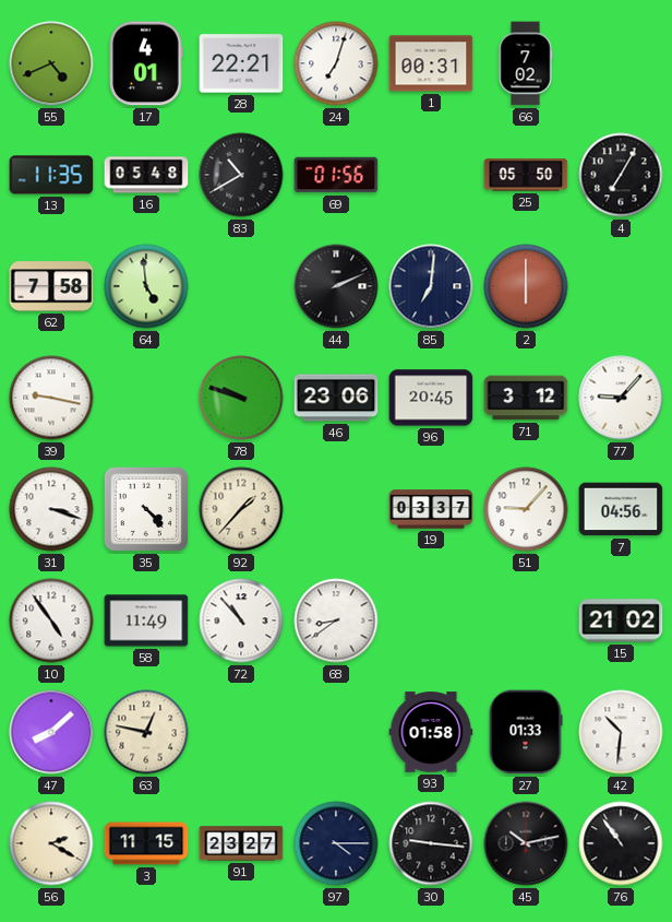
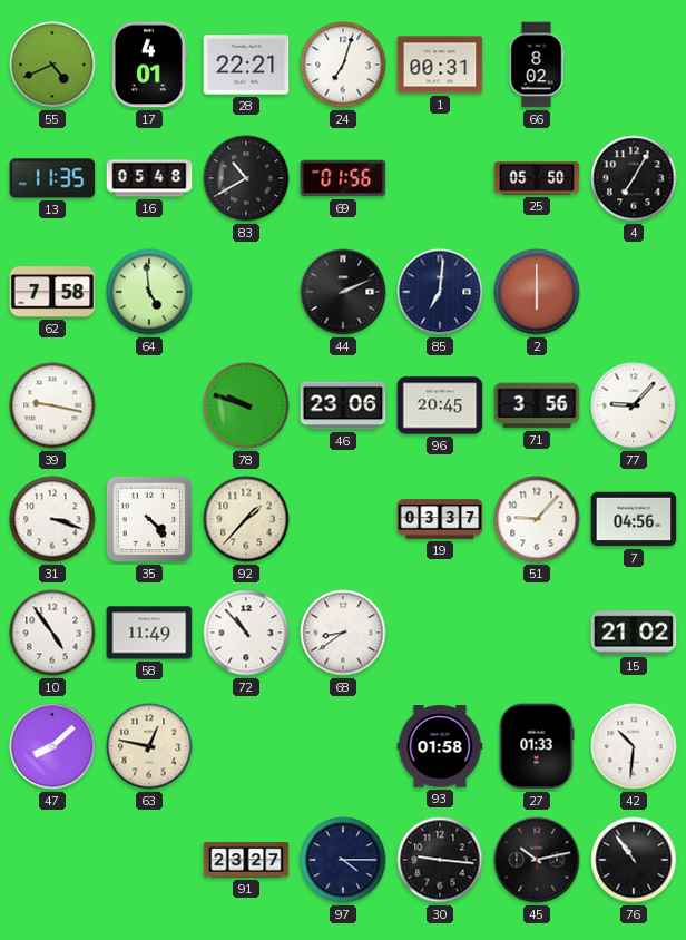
66: 7:02 -> 8:02
71: 3:12 -> 3:56
56: 2:20 -> none
3: 11:15 -> none
